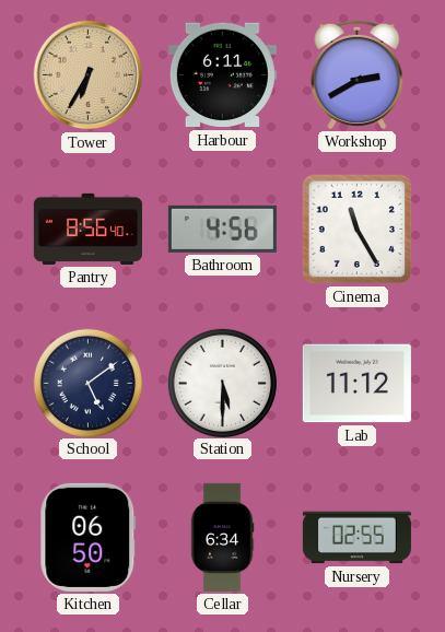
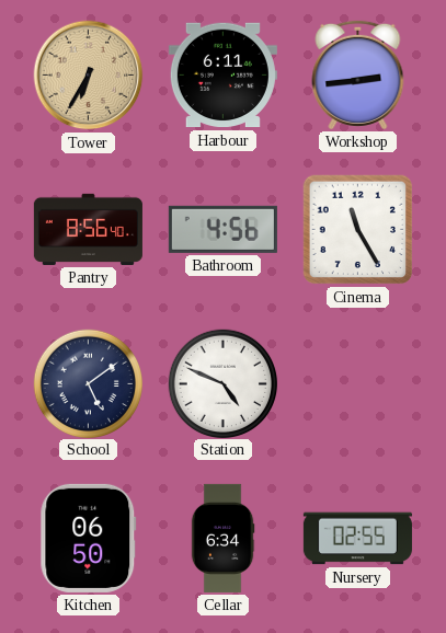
Workshop: 2:40 -> 2:44
Station: 5:30 -> 4:49
Lab: 11:12 -> none
